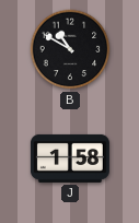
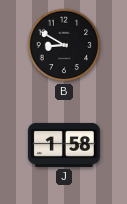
B: 10:50 -> 8:50
